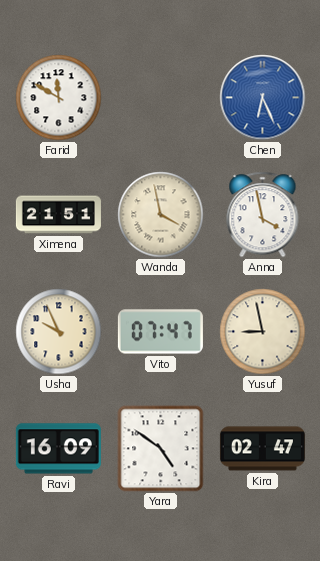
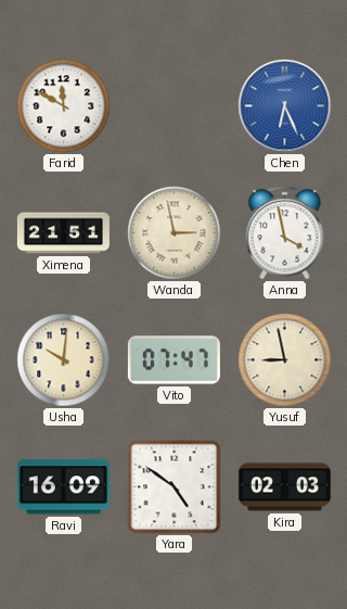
Wanda: 3:58 -> 2:58
Usha: 9:56 -> 10:01
Kira: 02:47 -> 02:03
